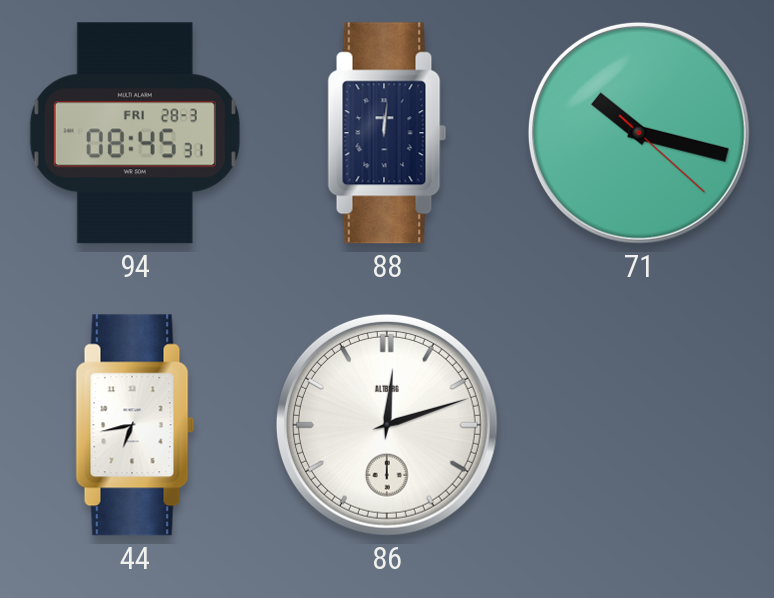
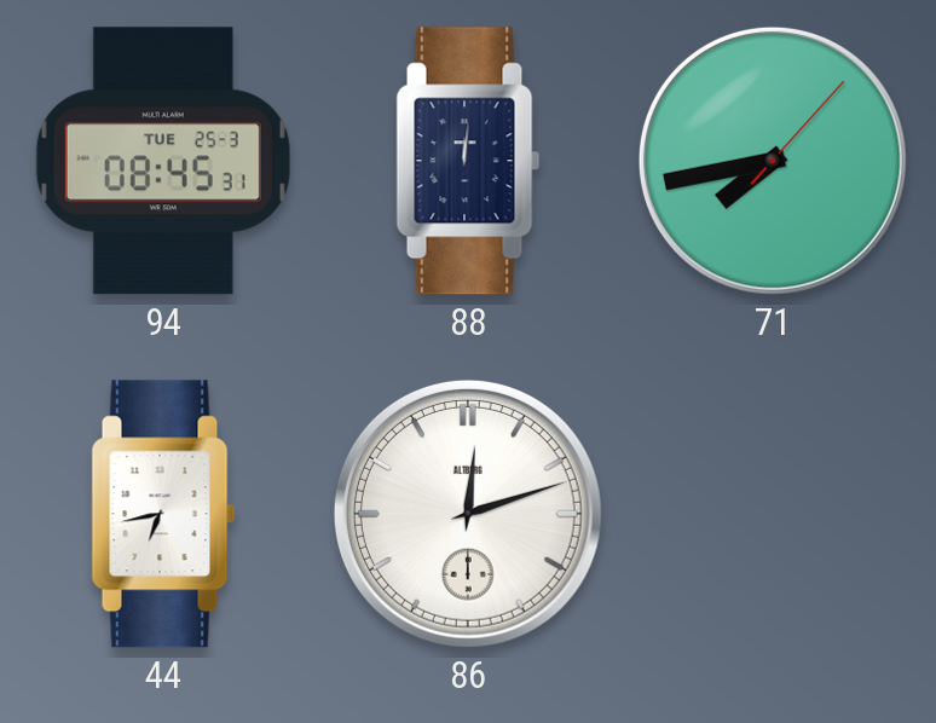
94 date: FRI 28-3 -> TUE 25-3
71: 10:17 -> 7:43
